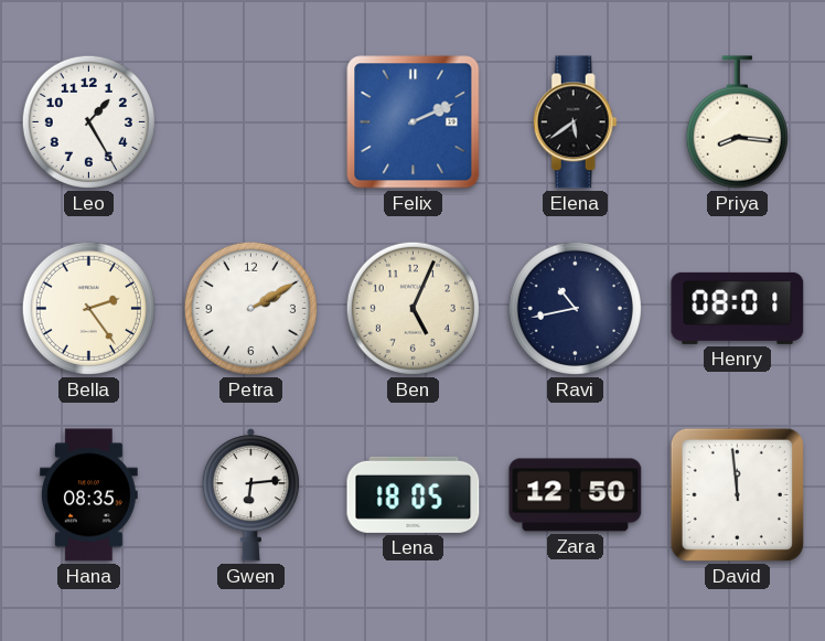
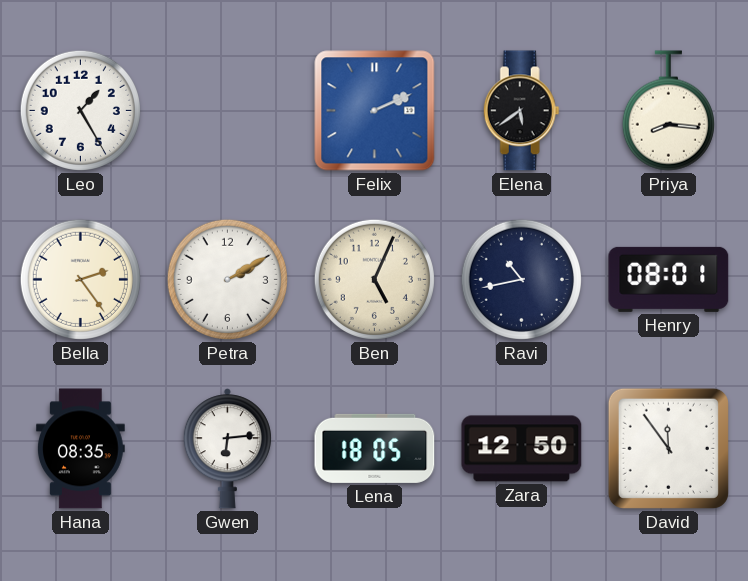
David: 11:59 -> 11:54
